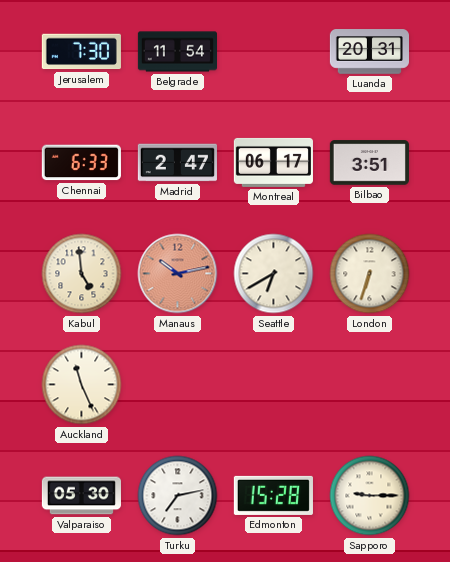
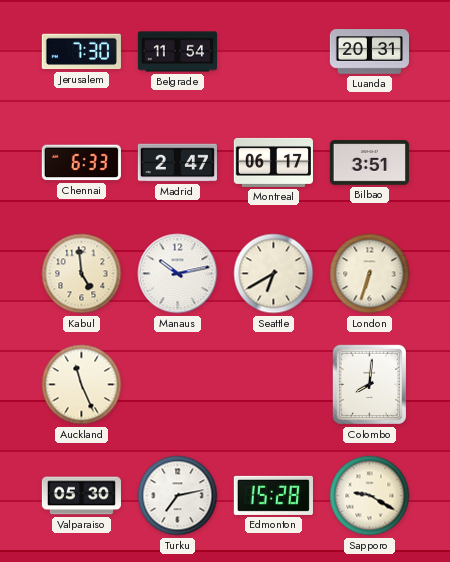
Manaus dial: salmon -> white
Colombo: none -> 8:01
Sapporo: 9:15 -> 9:20
